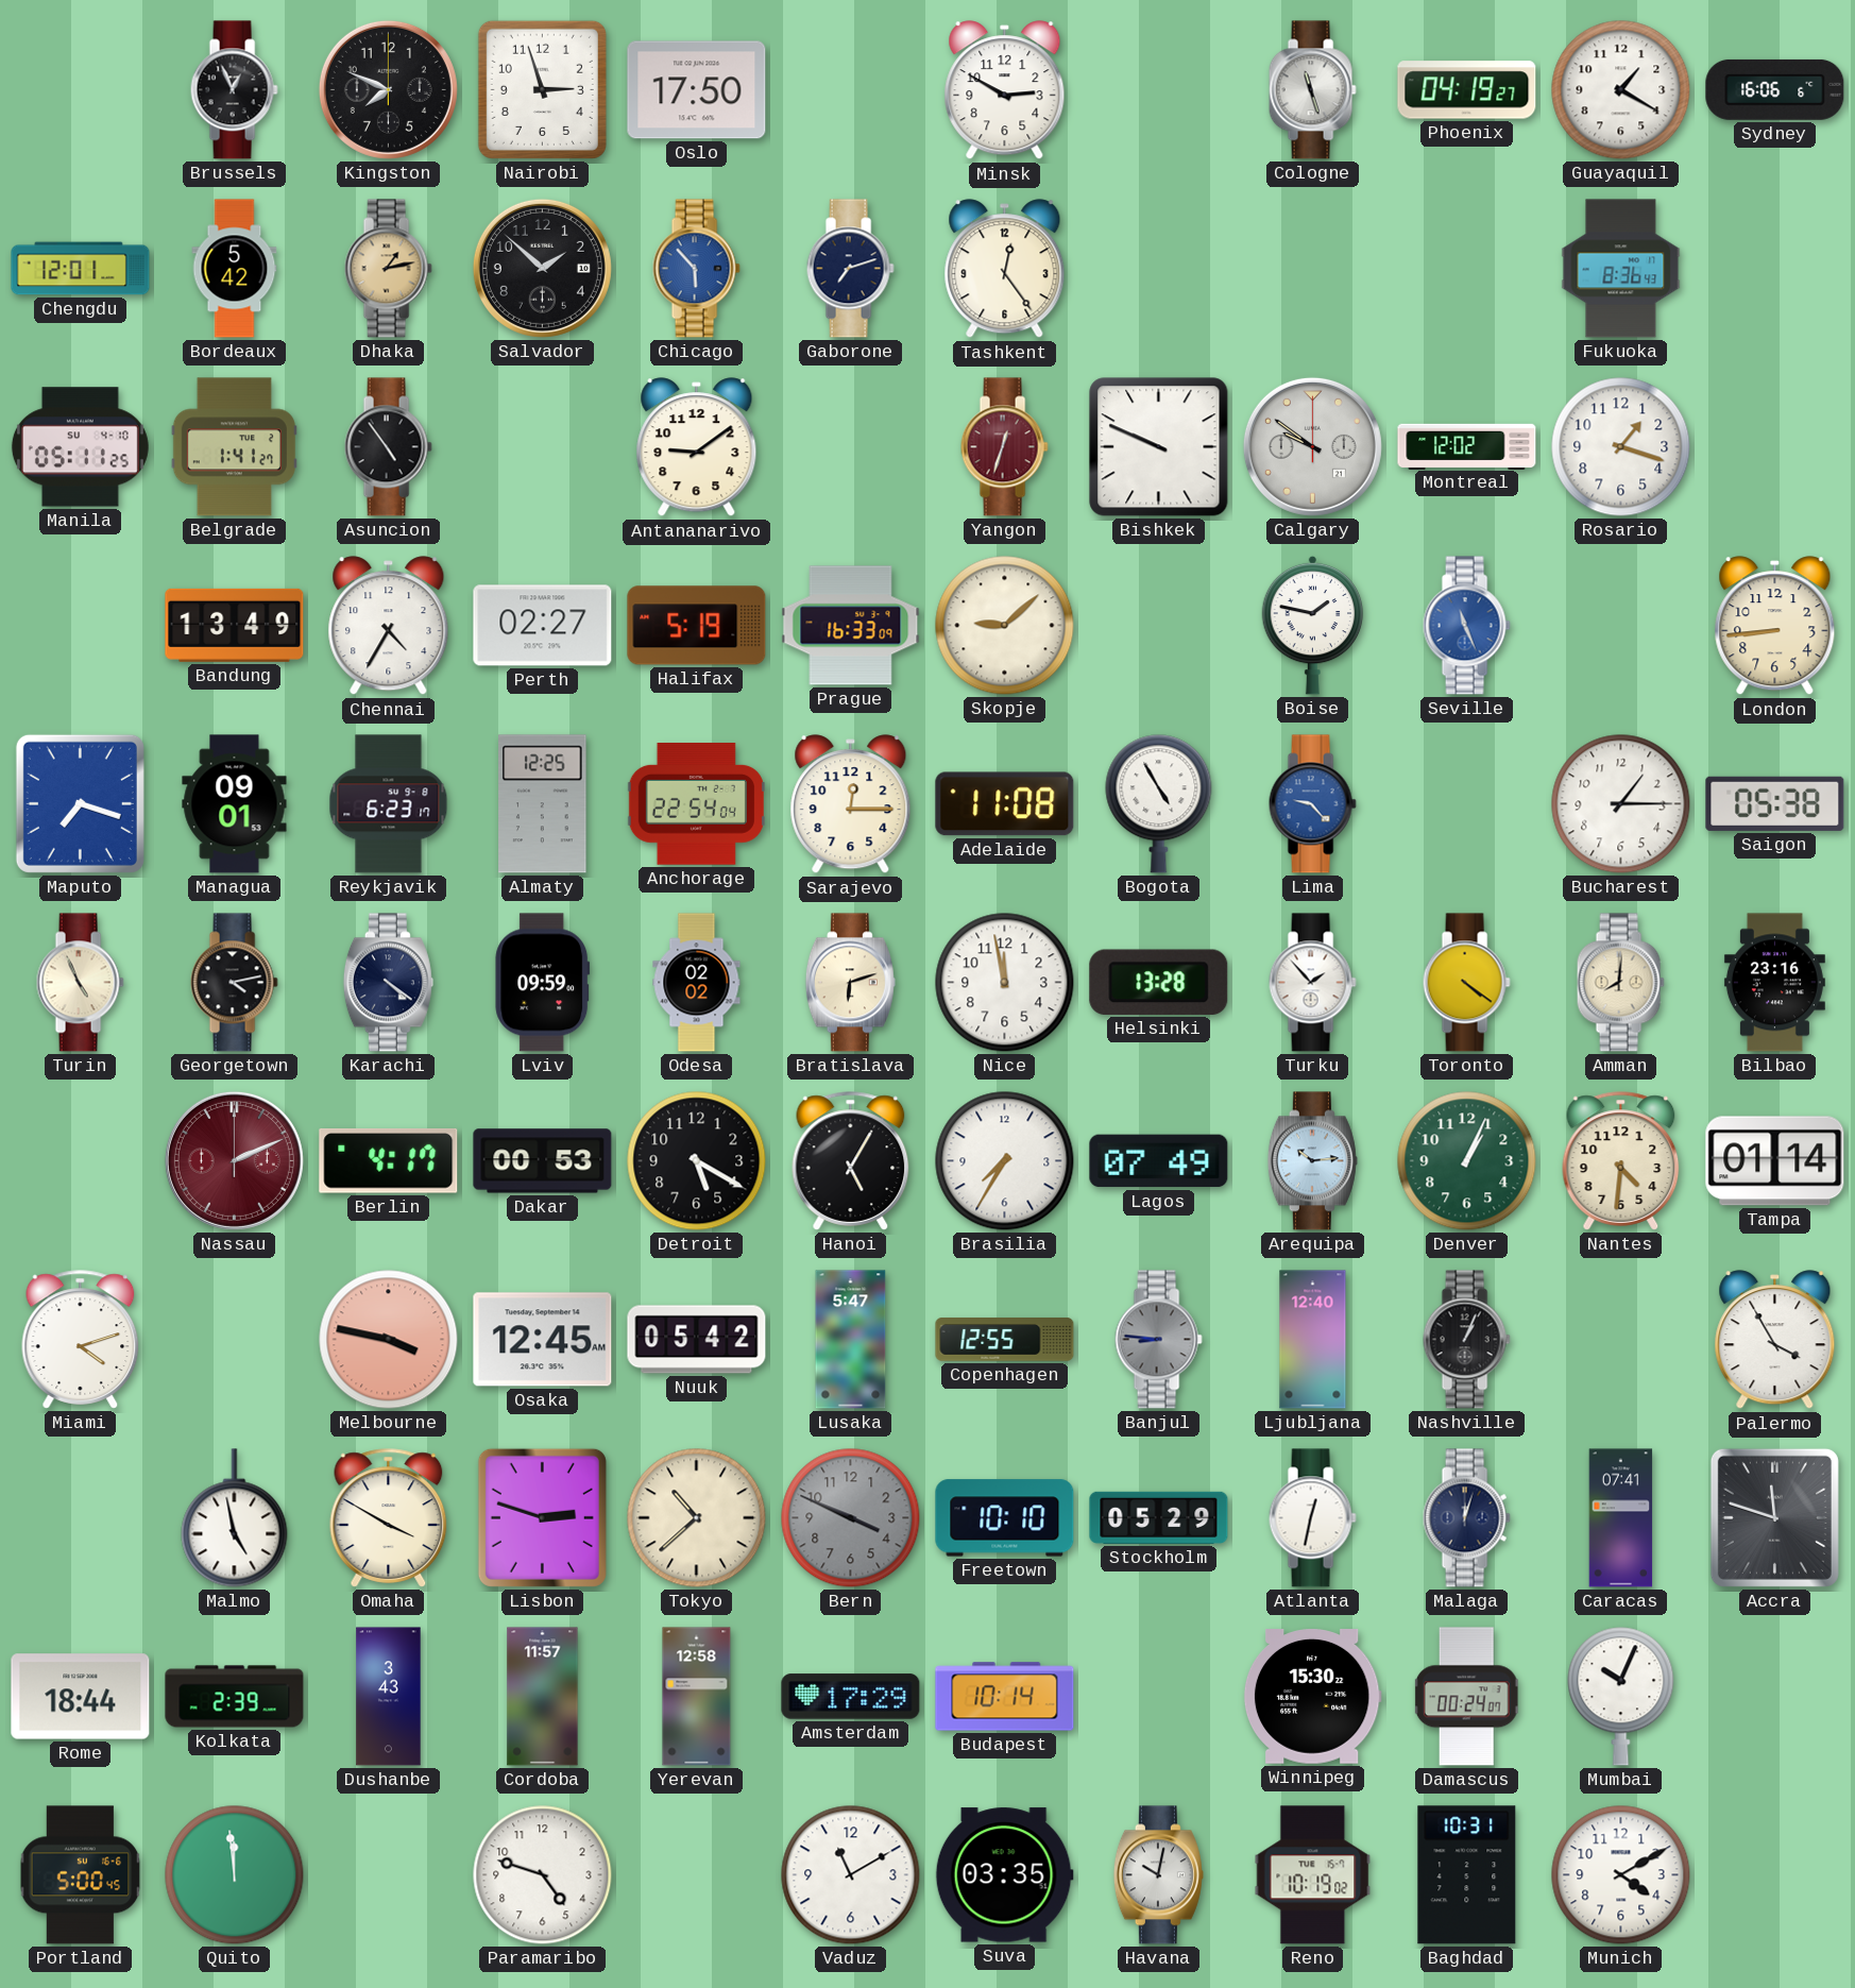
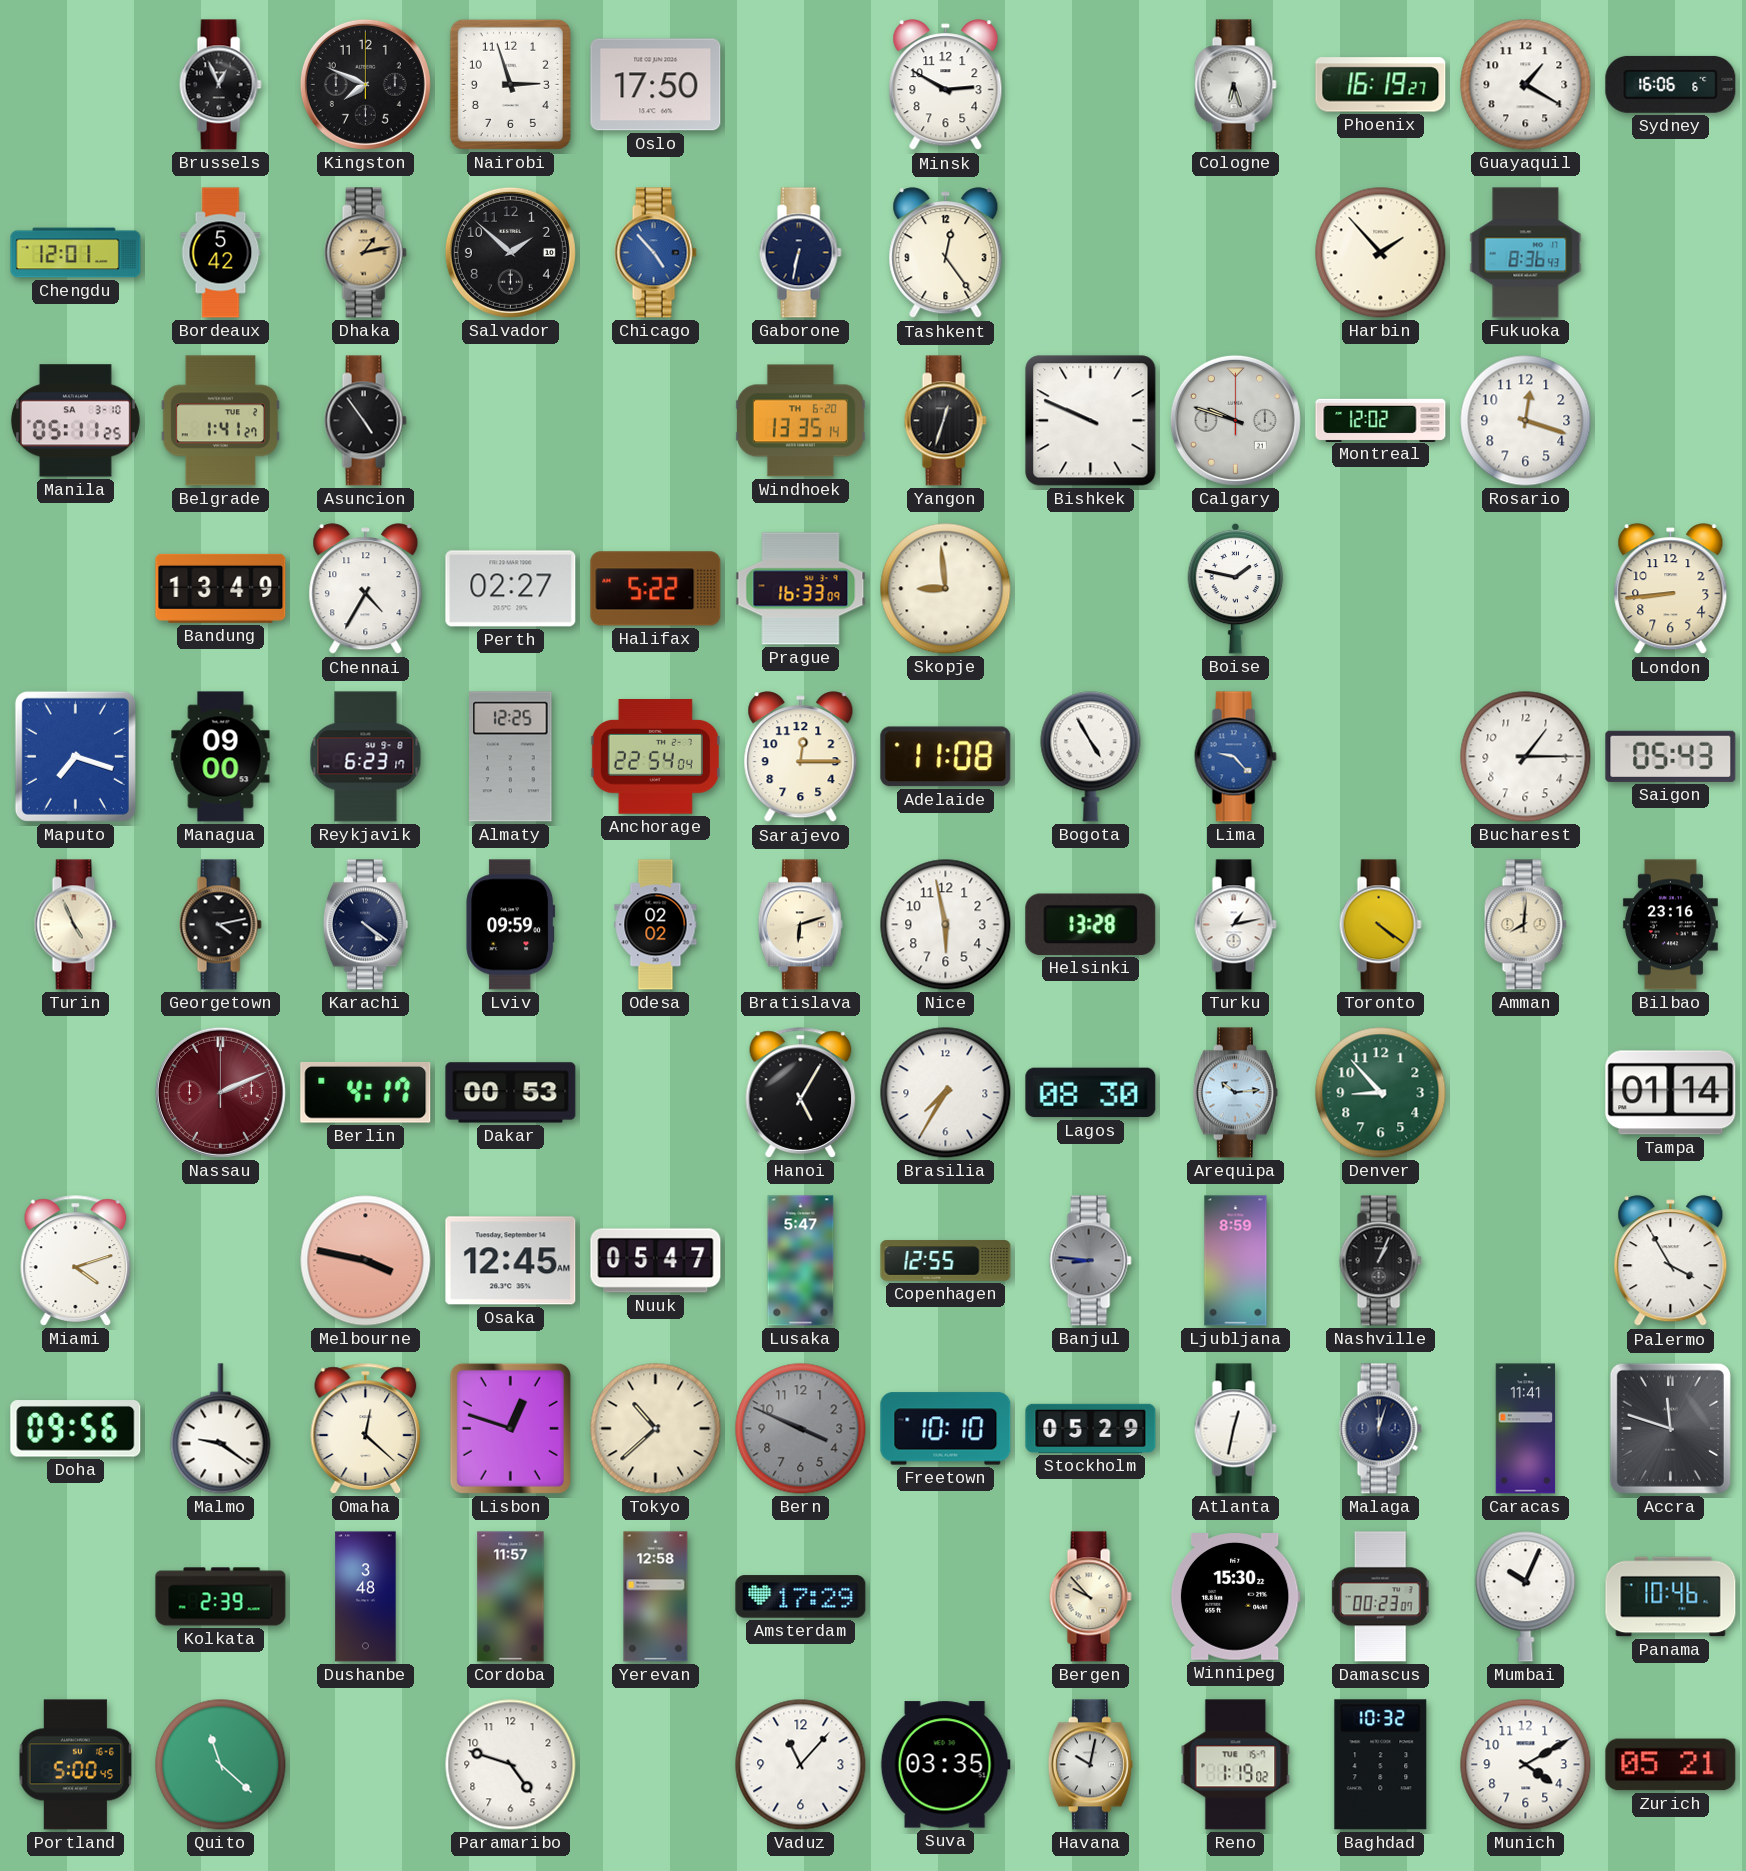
Cologne: 11:27 -> 6:27
Phoenix: 04:19 -> 16:19
Chicago: 5:53 -> 4:53
Gaborone: 7:12 -> 6:32
Harbin: none -> 1:53
Manila date: SU 4-10 -> SA 3-10
Antananarivo: 9:09 -> none
Windhoek: none -> 13:35
Yangon dial: burgundy -> black
Calgary: 9:51 -> 9:48
Rosario: 1:18 -> 12:18
Halifax: 5:19 -> 5:22
Skopje: 9:08 -> 8:59
Seville: 11:26 -> none
Managua: 09:01 -> 09:00
Saigon: 05:38 -> 05:43
Nice: 11:58 -> 5:58
Turku: 1:53 -> 1:13
Detroit: 5:20 -> none
Lagos: 07:49 -> 08:30
Denver: 1:04 -> 8:53
Nantes: 4:31 -> none
Nuuk: 05:42 -> 05:47
Ljubljana: 12:40 -> 8:59
Doha: none -> 09:56
Malmo: 4:58 -> 9:21
Omaha: 3:50 -> 12:22
Lisbon: 2:48 -> 12:48
Caracas: 07:41 -> 11:41
Rome: 18:44 -> none
Dushanbe: 3:43 -> 3:48
Budapest: 10:14 -> none
Bergen: none -> 9:53
Damascus: 00:24 -> 00:23
Panama: none -> 10:46
Quito: 11:59 -> 11:22
Vaduz: 11:10 -> 11:07
Reno: 10:19 -> 1:19
Baghdad: 10:31 -> 10:32
Zurich: none -> 05:21
